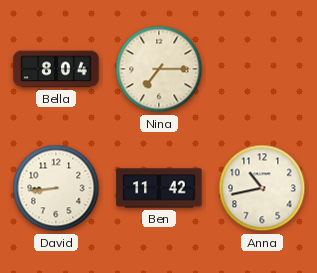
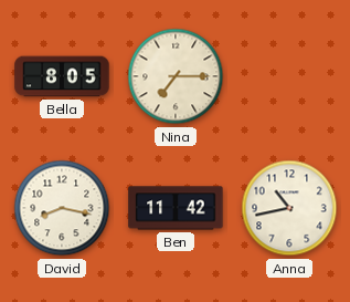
Bella: 8:04 -> 8:05
David: 8:44 -> 8:17
